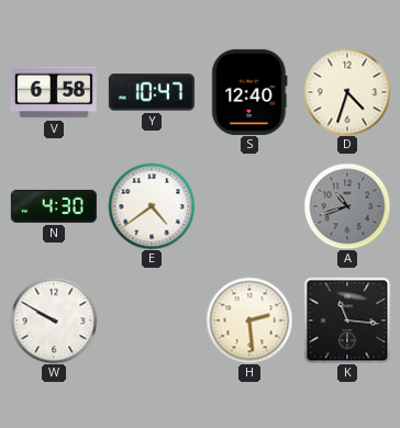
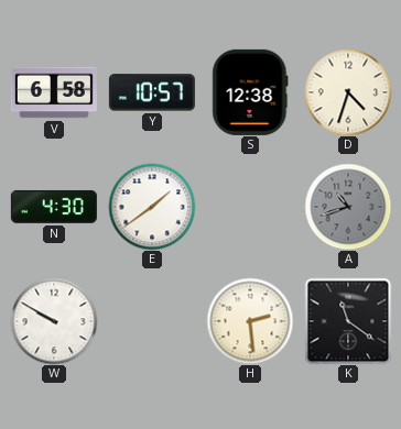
Y: 10:47 -> 10:57
S: 12:40 -> 12:38
E: 4:39 -> 1:39
K: 11:16 -> 11:21
